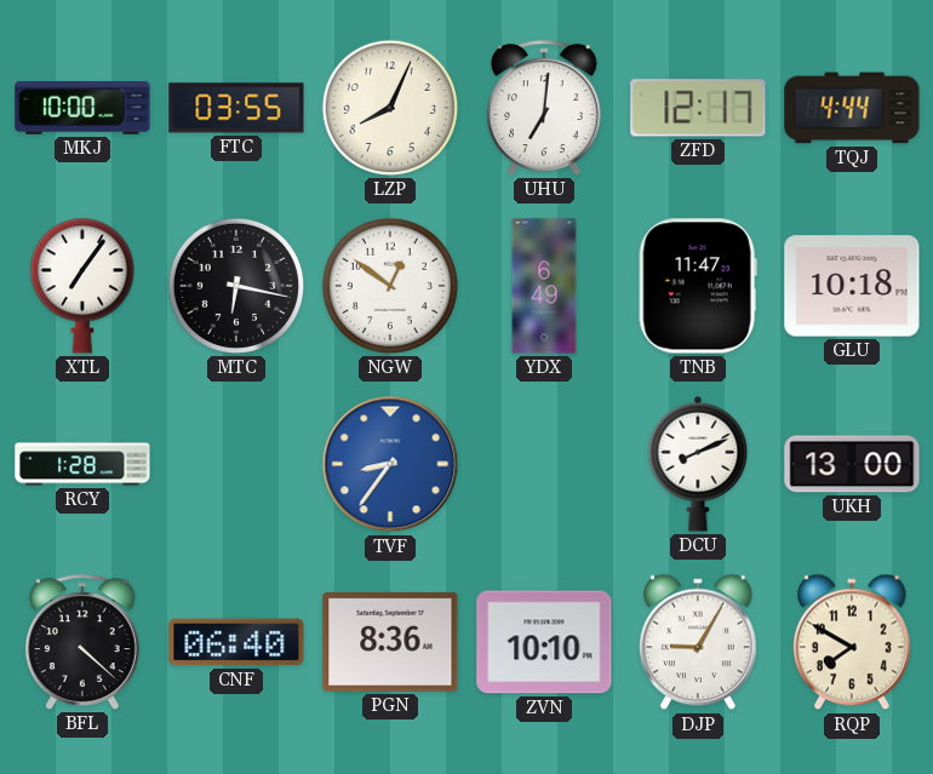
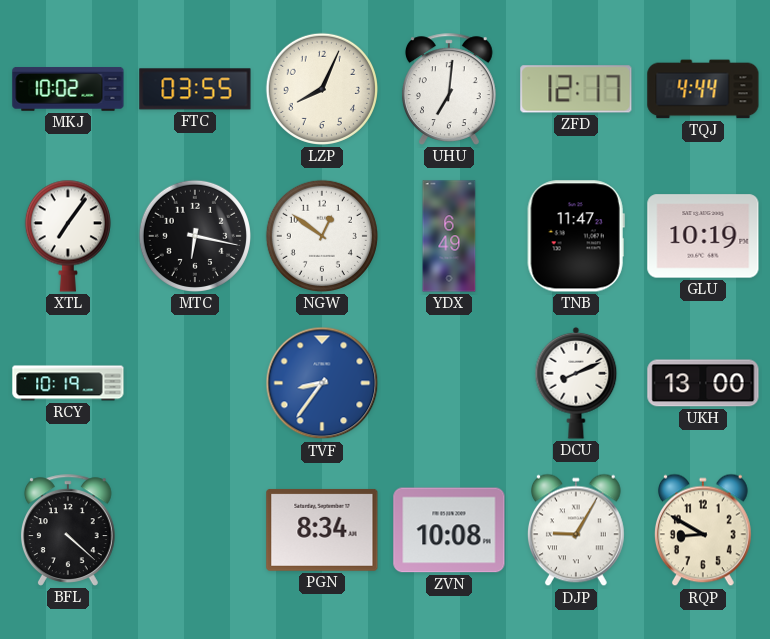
MKJ: 10:00 -> 10:02
GLU: 10:18 -> 10:19
RCY: 1:28 -> 10:19
CNF: 06:40 -> none
PGN: 8:36 -> 8:34
ZVN: 10:10 -> 10:08
RQP: 7:50 -> 8:50
